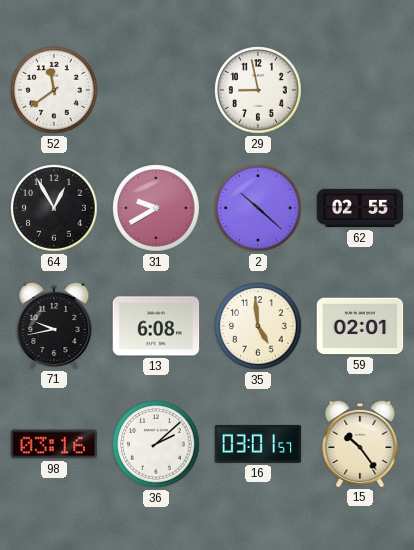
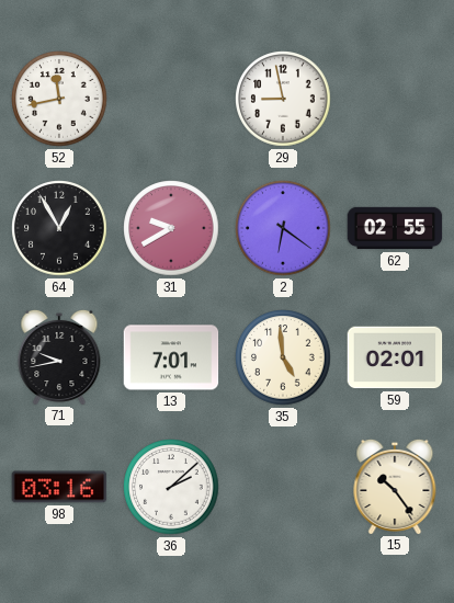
52: 11:39 -> 11:43
2: 10:22 -> 6:21
13: 6:08 -> 7:01
16: 03:01 -> none
